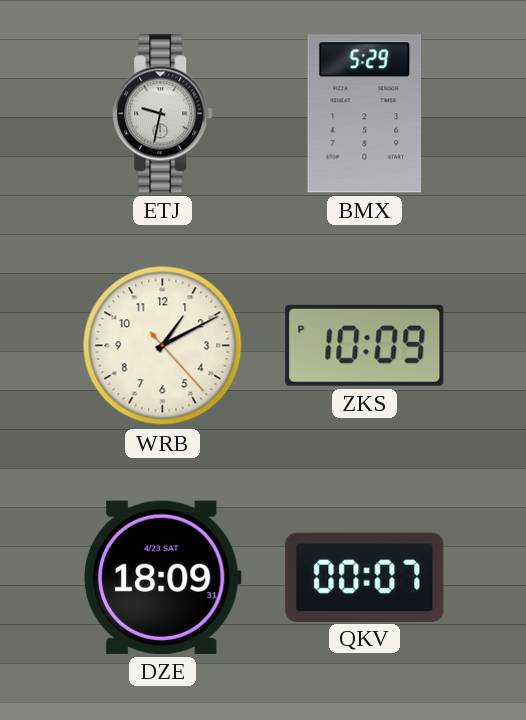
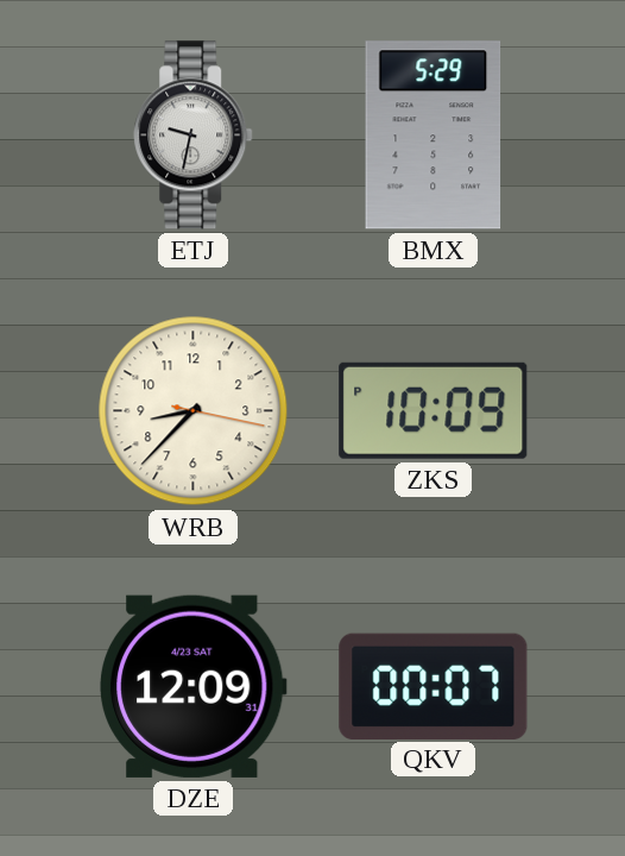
WRB: 1:10 -> 8:37
DZE: 18:09 -> 12:09
